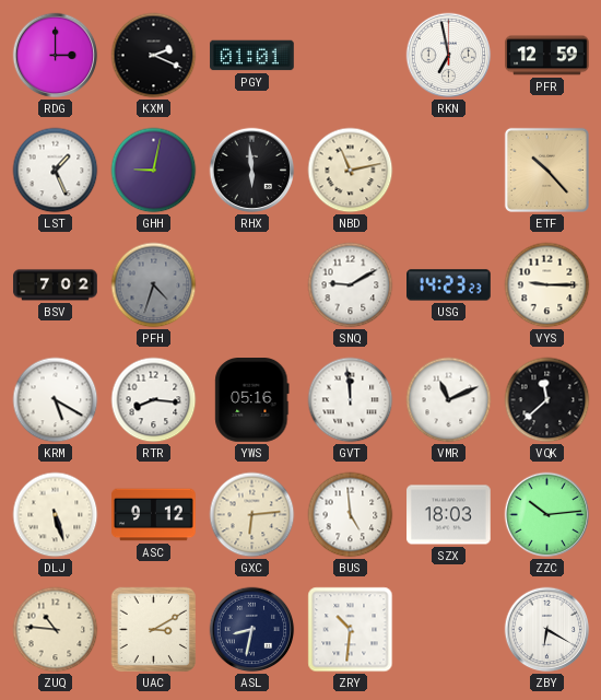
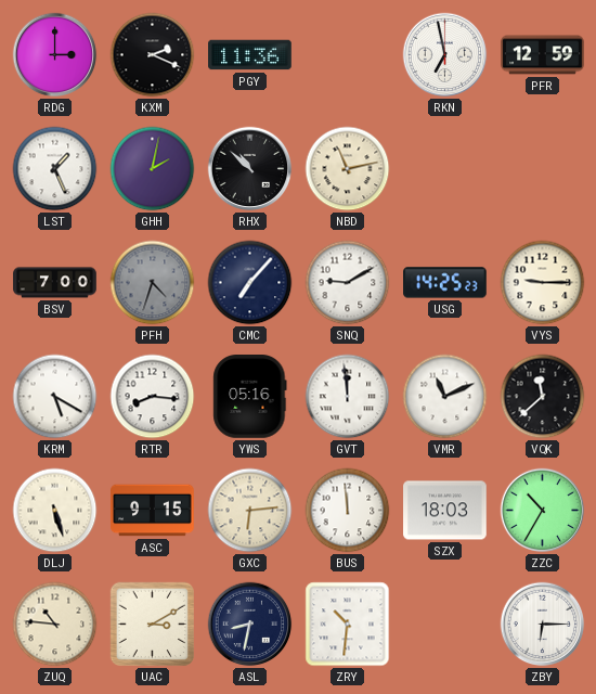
PGY: 01:01 -> 11:36
GHH: 9:02 -> 2:02
RHX: 5:59 -> 10:52
ETF: 10:23 -> none
BSV: 7:02 -> 7:00
CMC: none -> 7:07
USG: 14:23 -> 14:25
ASC: 9:12 -> 9:15
BUS: 4:59 -> 11:59
ZZC: 10:14 -> 10:35
ZBY: 6:20 -> 6:15
